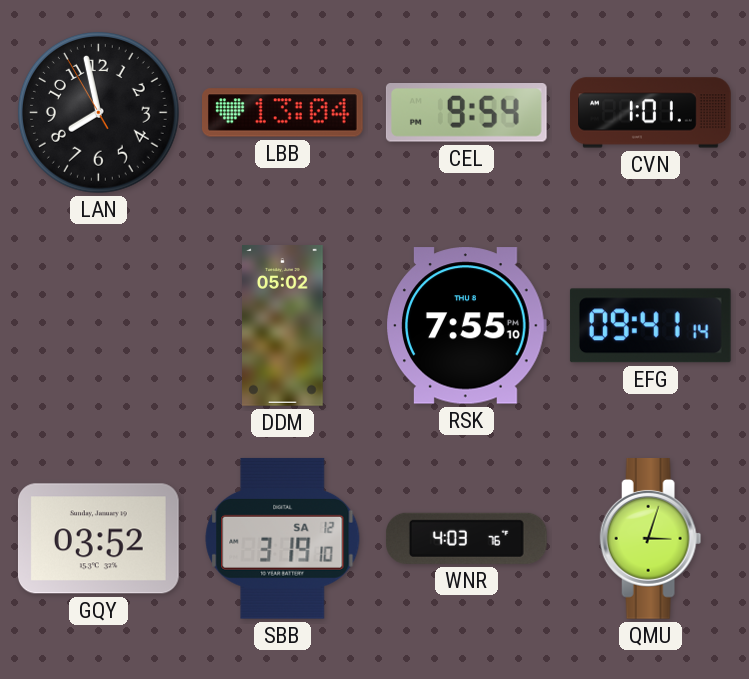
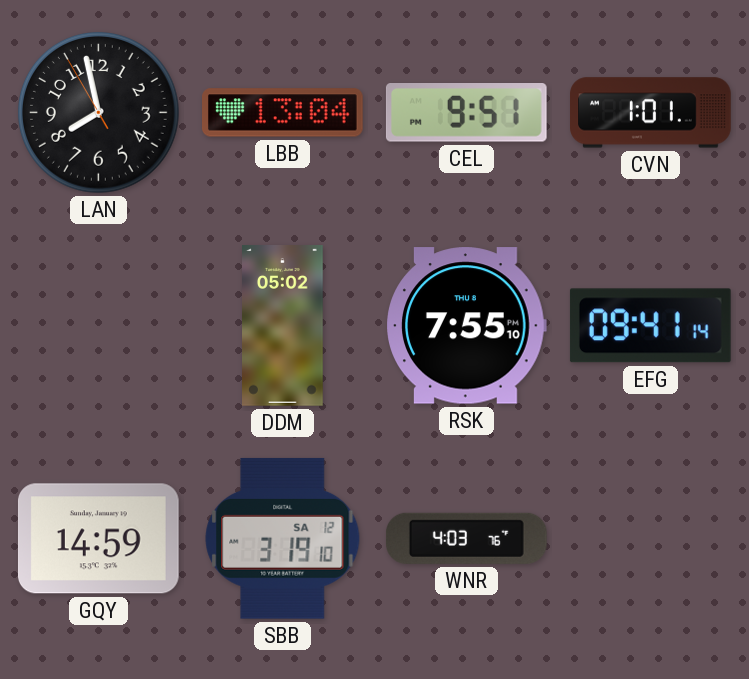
CEL: 9:54 -> 9:51
GQY: 03:52 -> 14:59
QMU: 3:03 -> none
